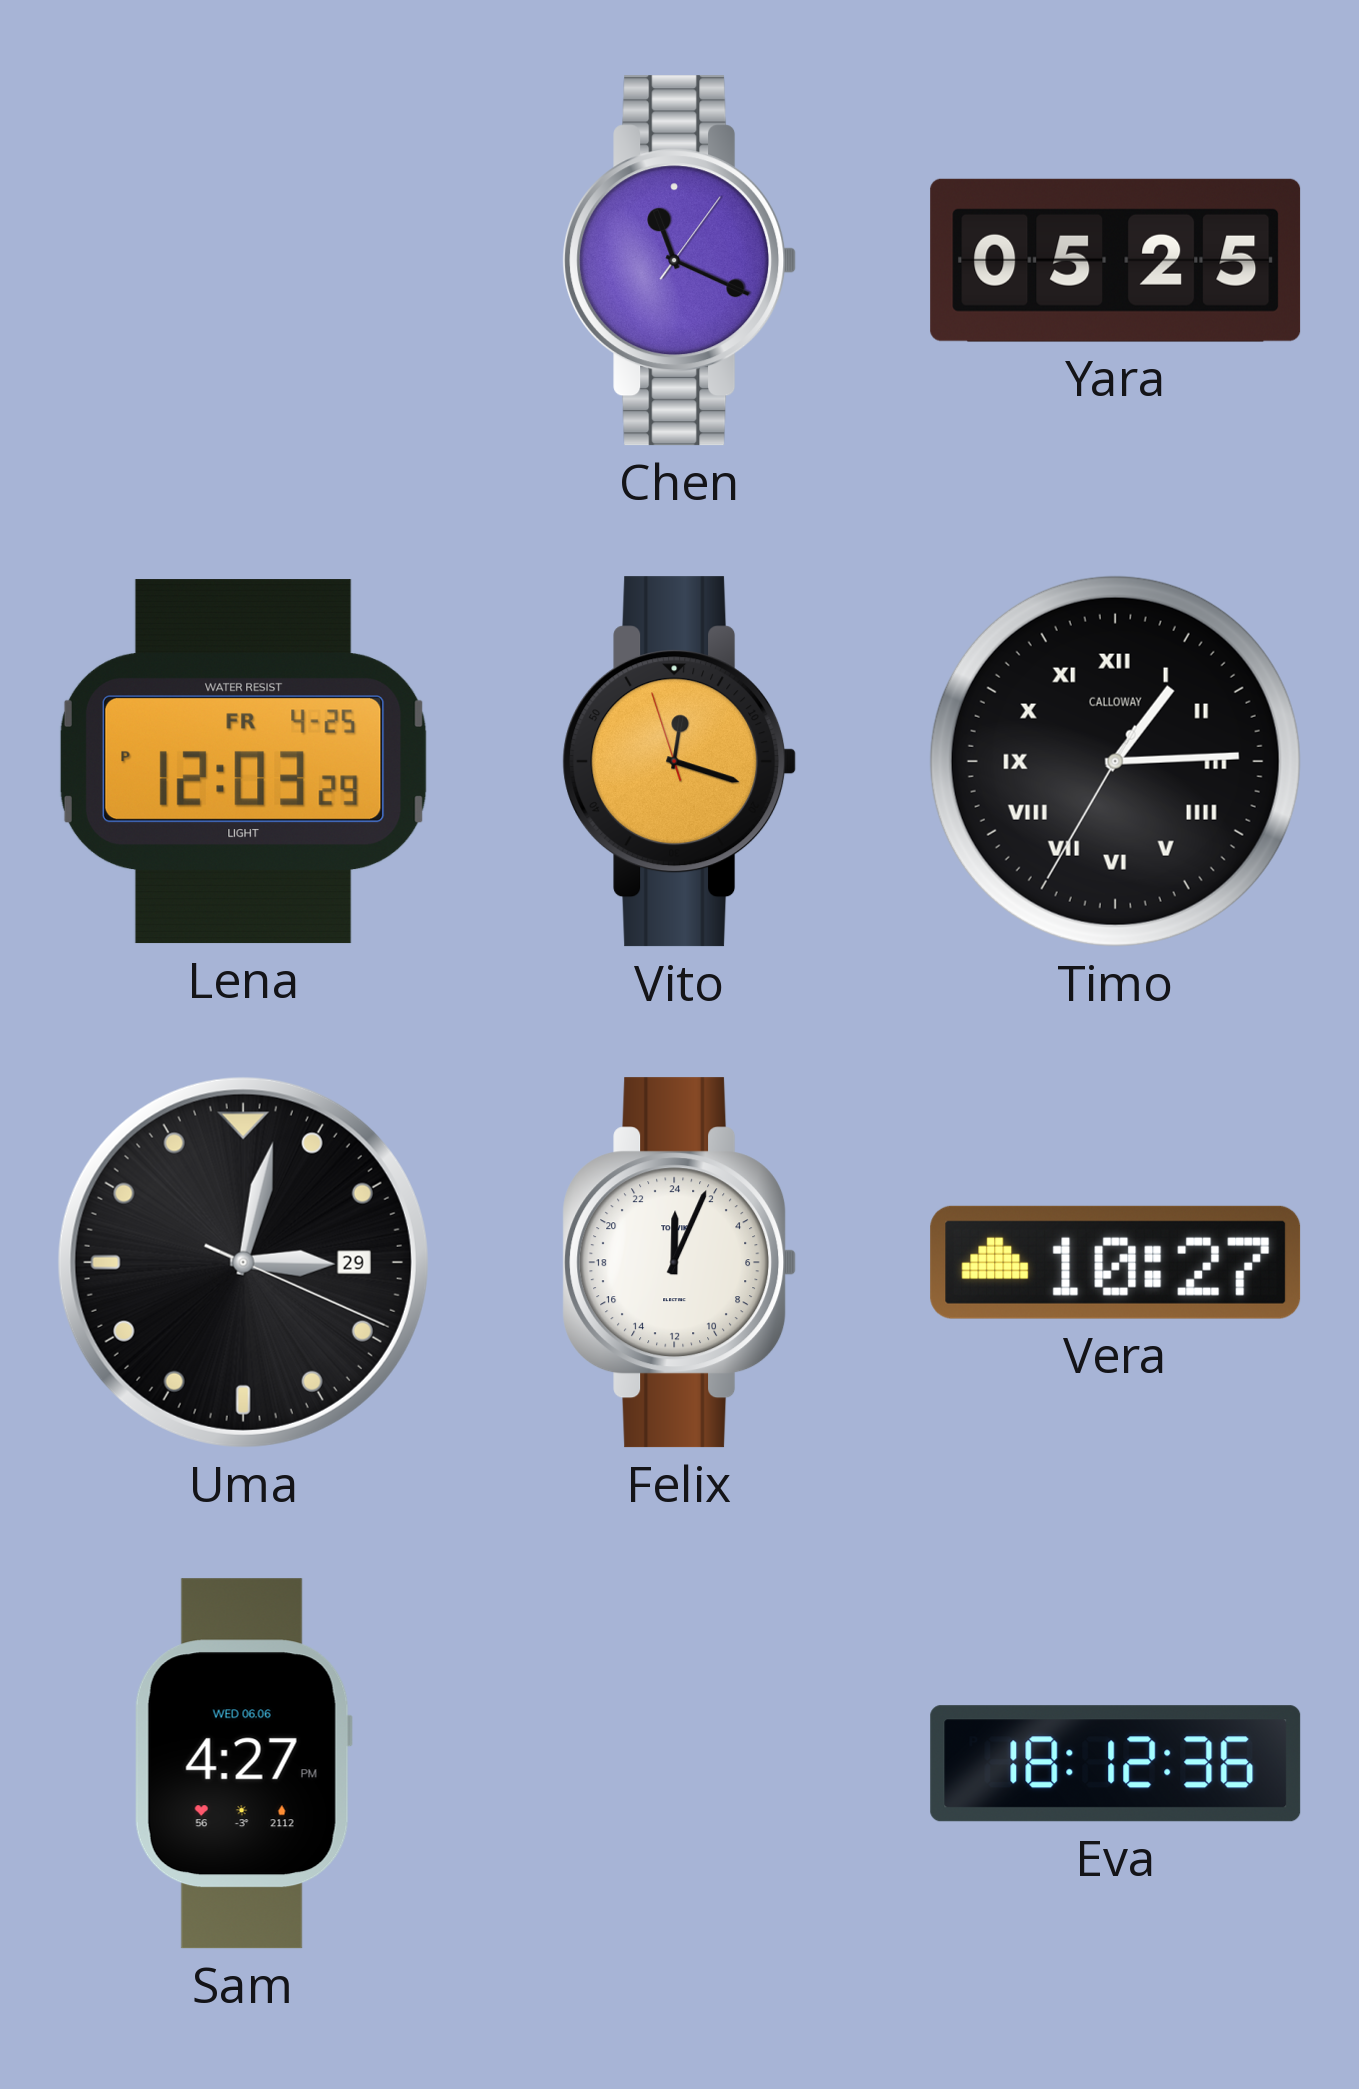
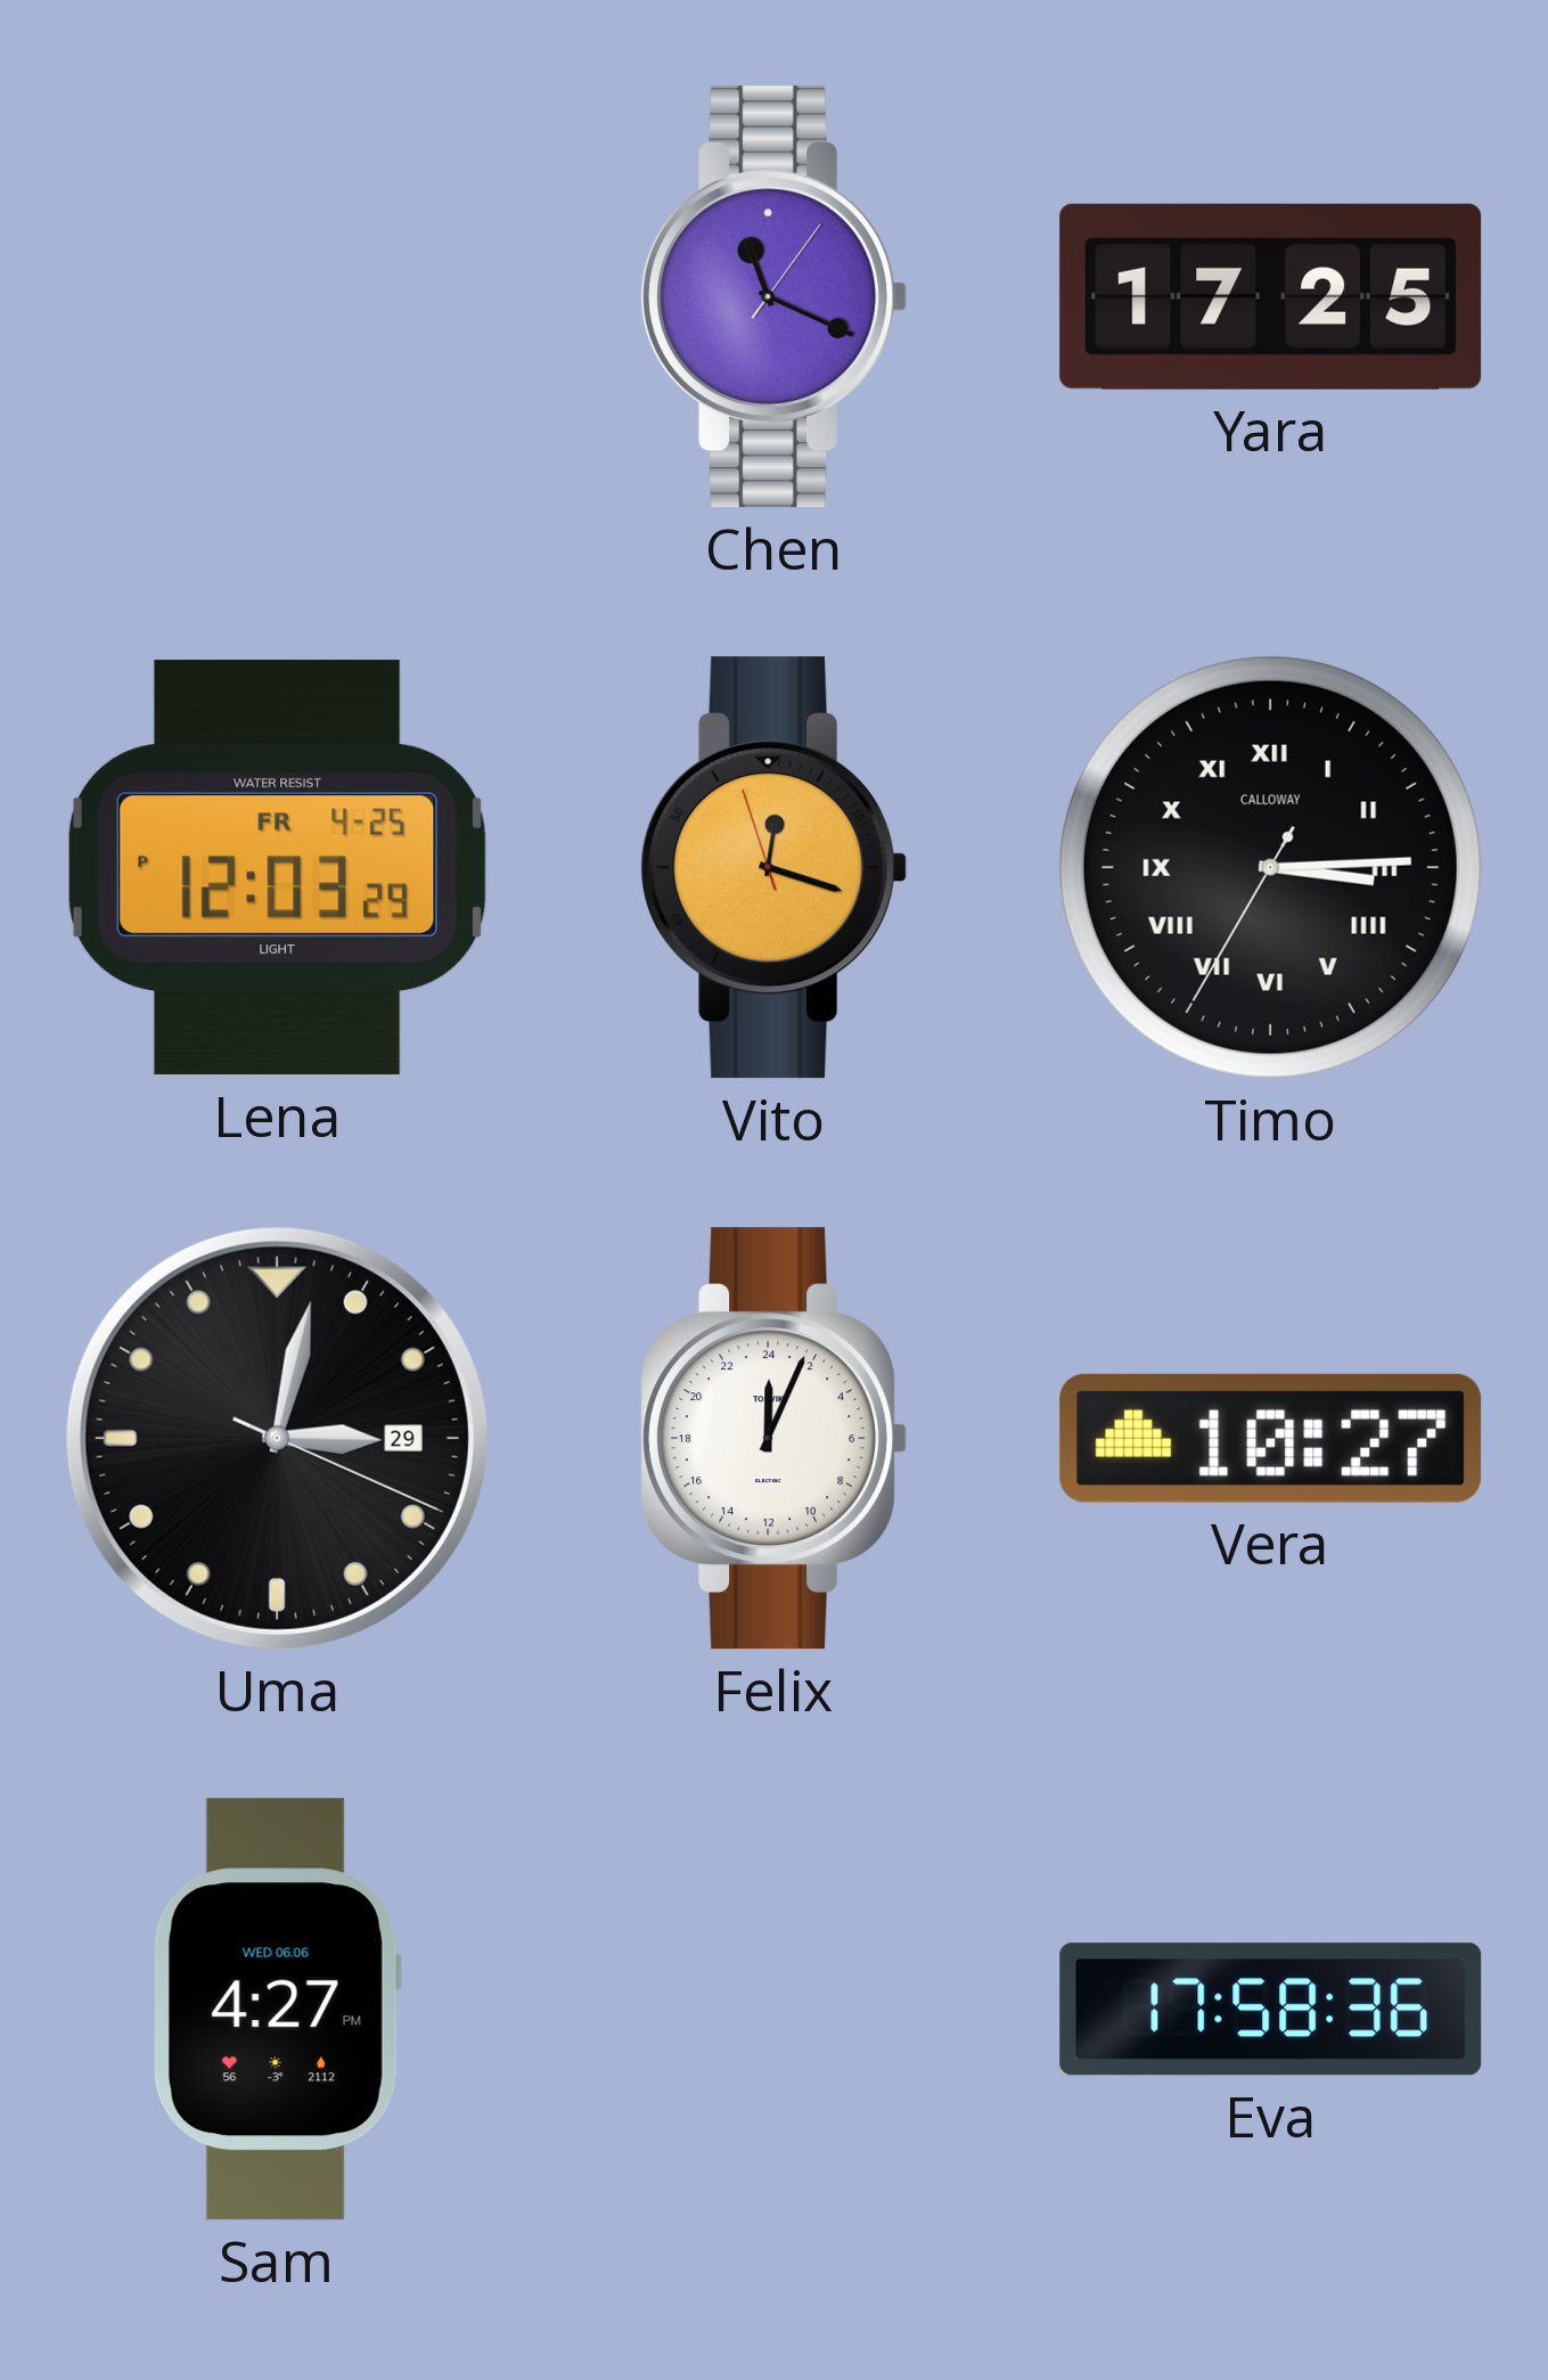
Yara: 05:25 -> 17:25
Timo: 1:14 -> 3:14
Eva: 18:12 -> 17:58
